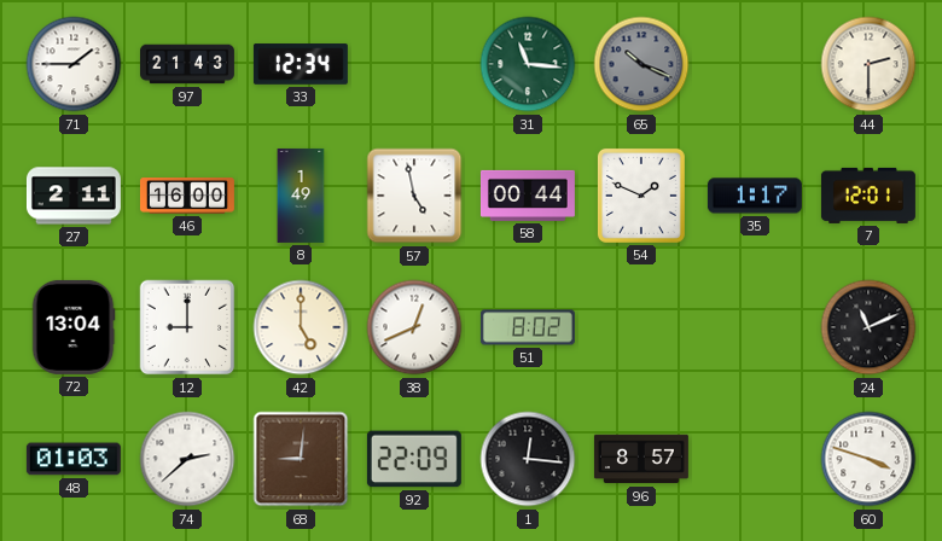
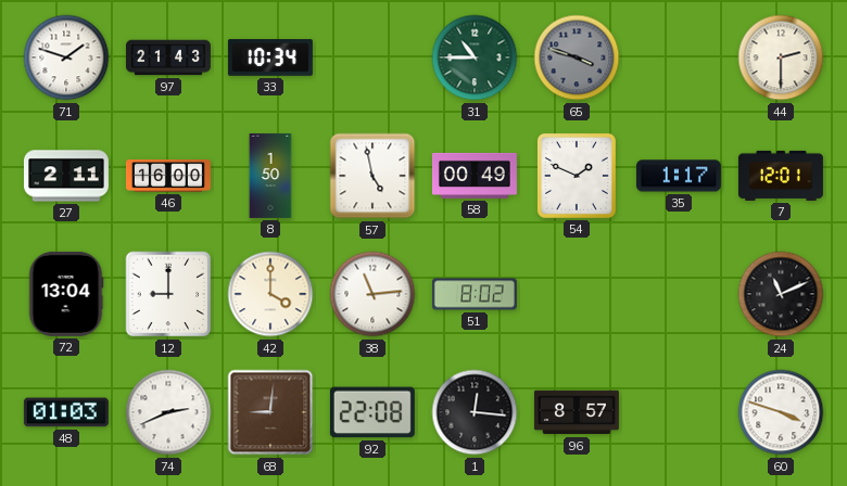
71: 1:45 -> 1:48
33: 12:34 -> 10:34
31: 11:16 -> 10:45
65: 10:19 -> 3:48
8: 1:49 -> 1:50
58: 00:44 -> 00:49
42: 5:00 -> 4:00
38: 12:41 -> 11:14
74: 2:38 -> 2:41
92: 22:09 -> 22:08
